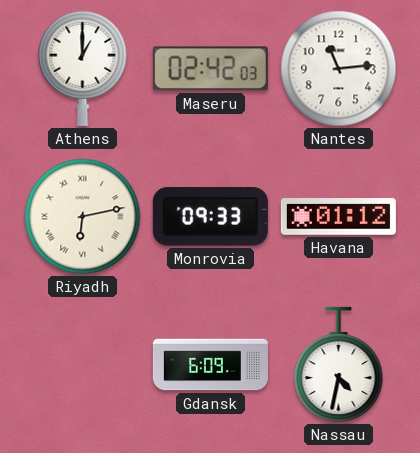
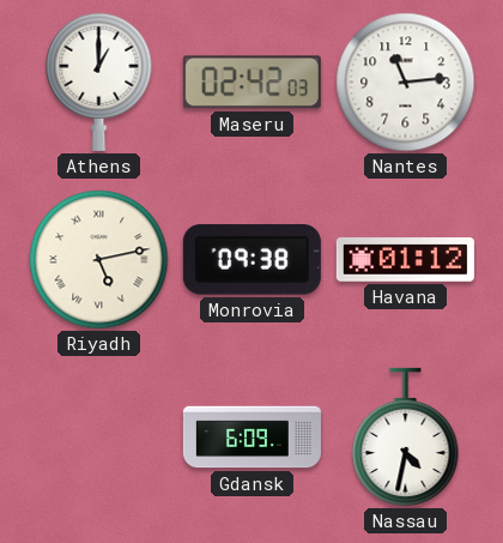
Riyadh: 6:13 -> 5:13
Monrovia: 09:33 -> 09:38
